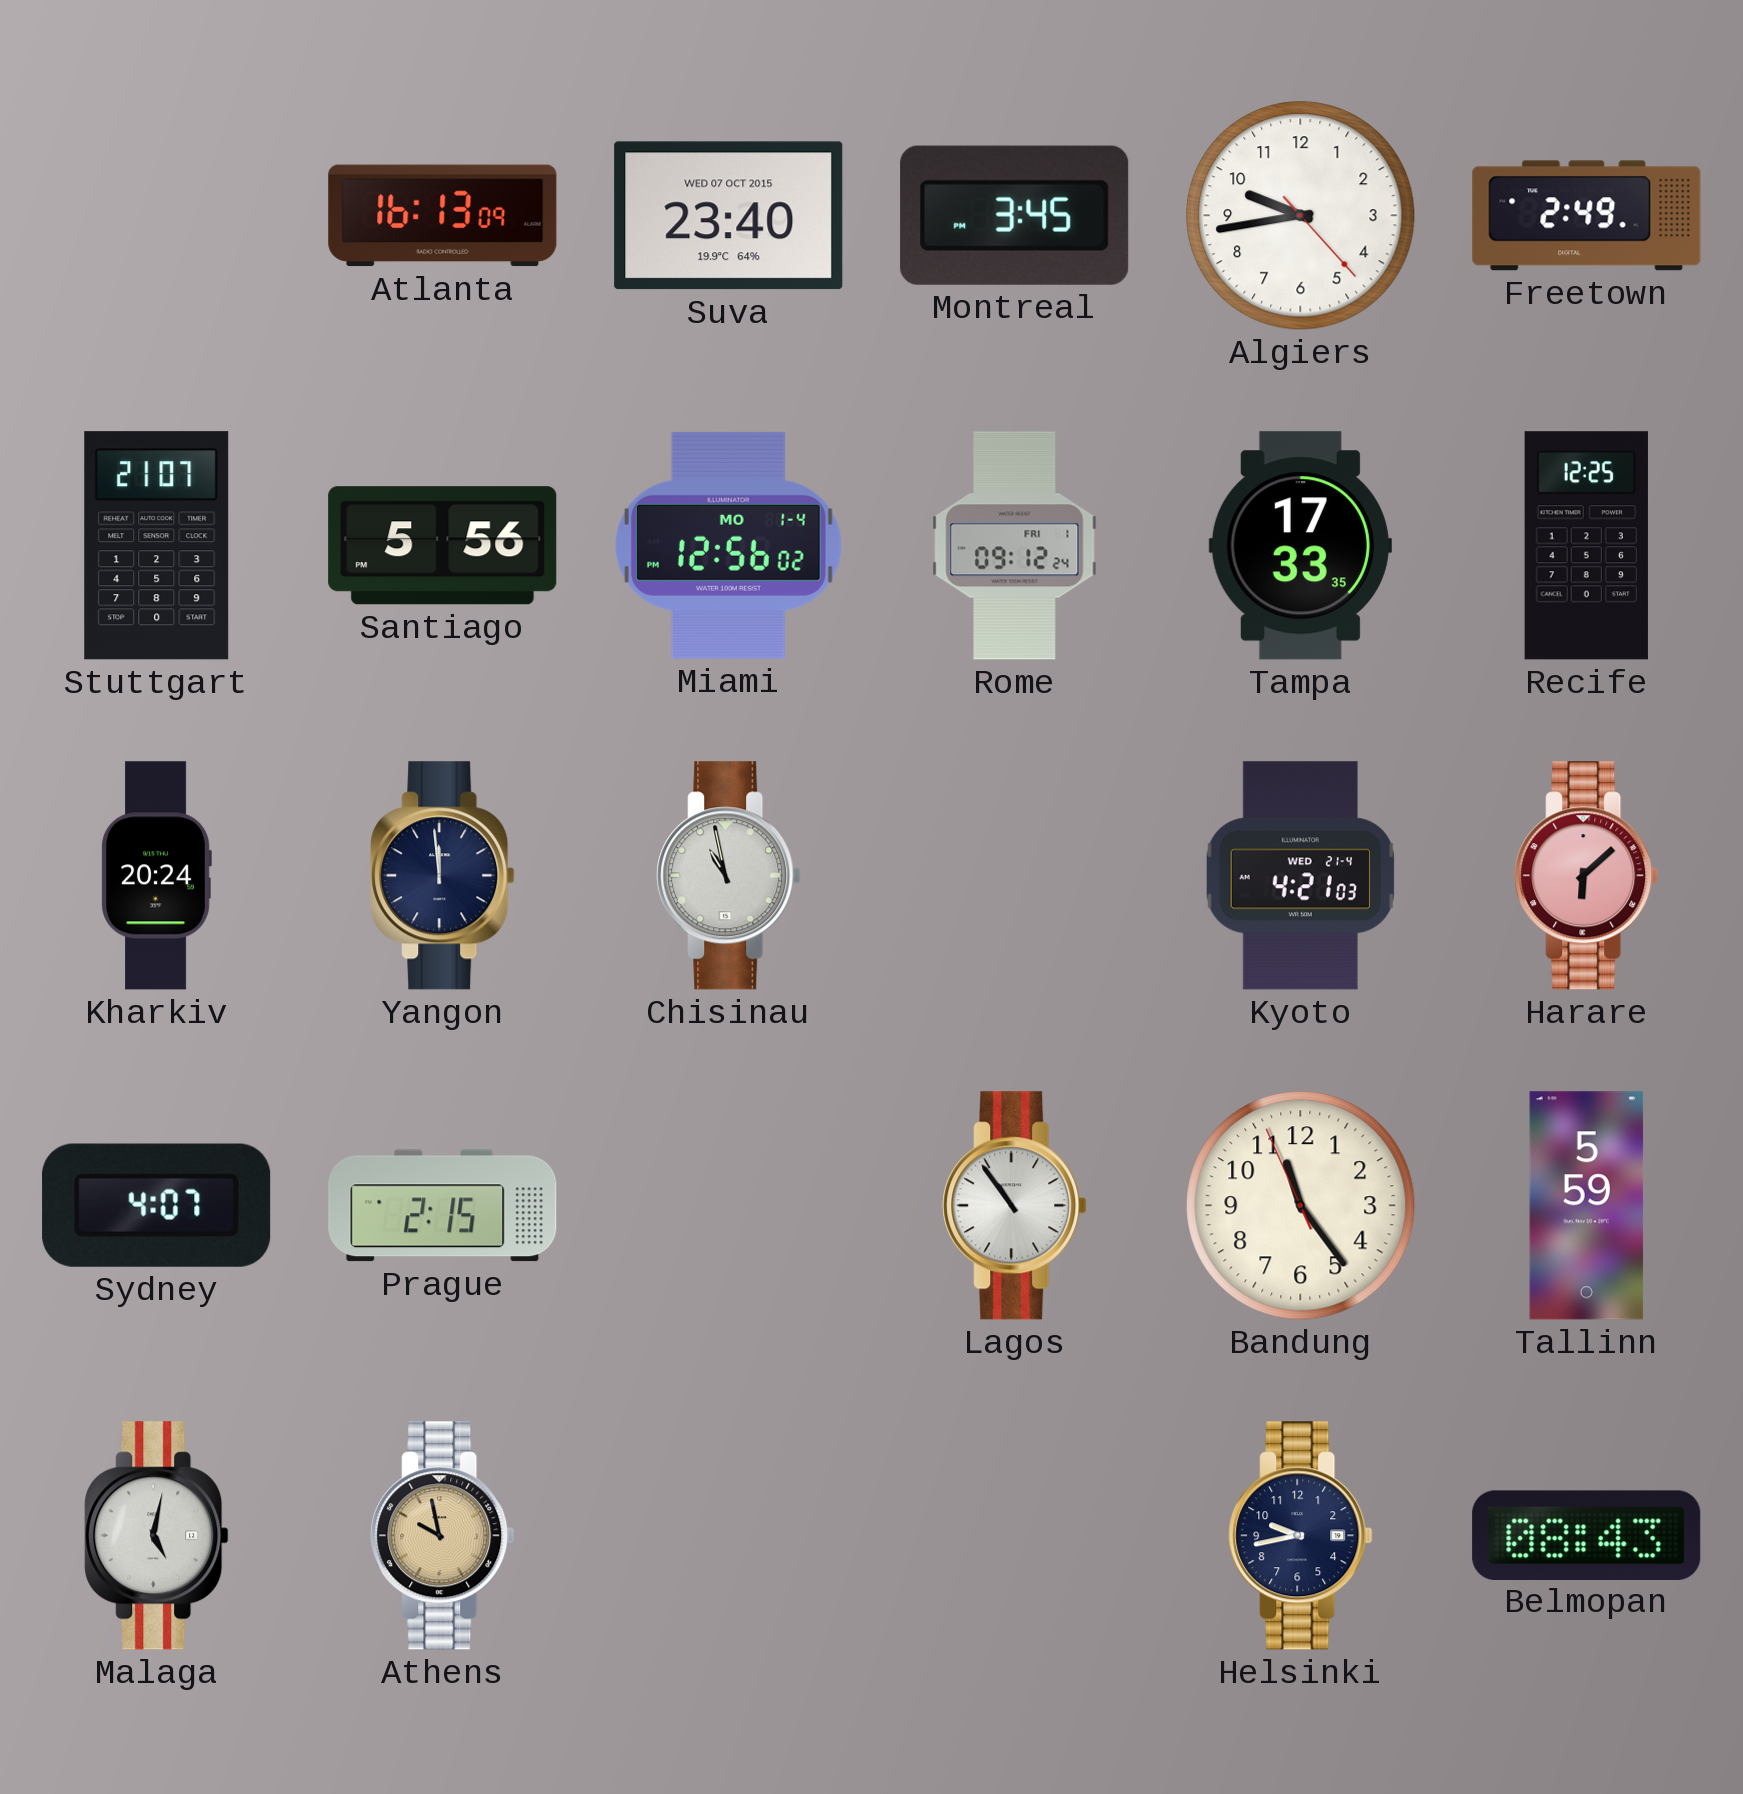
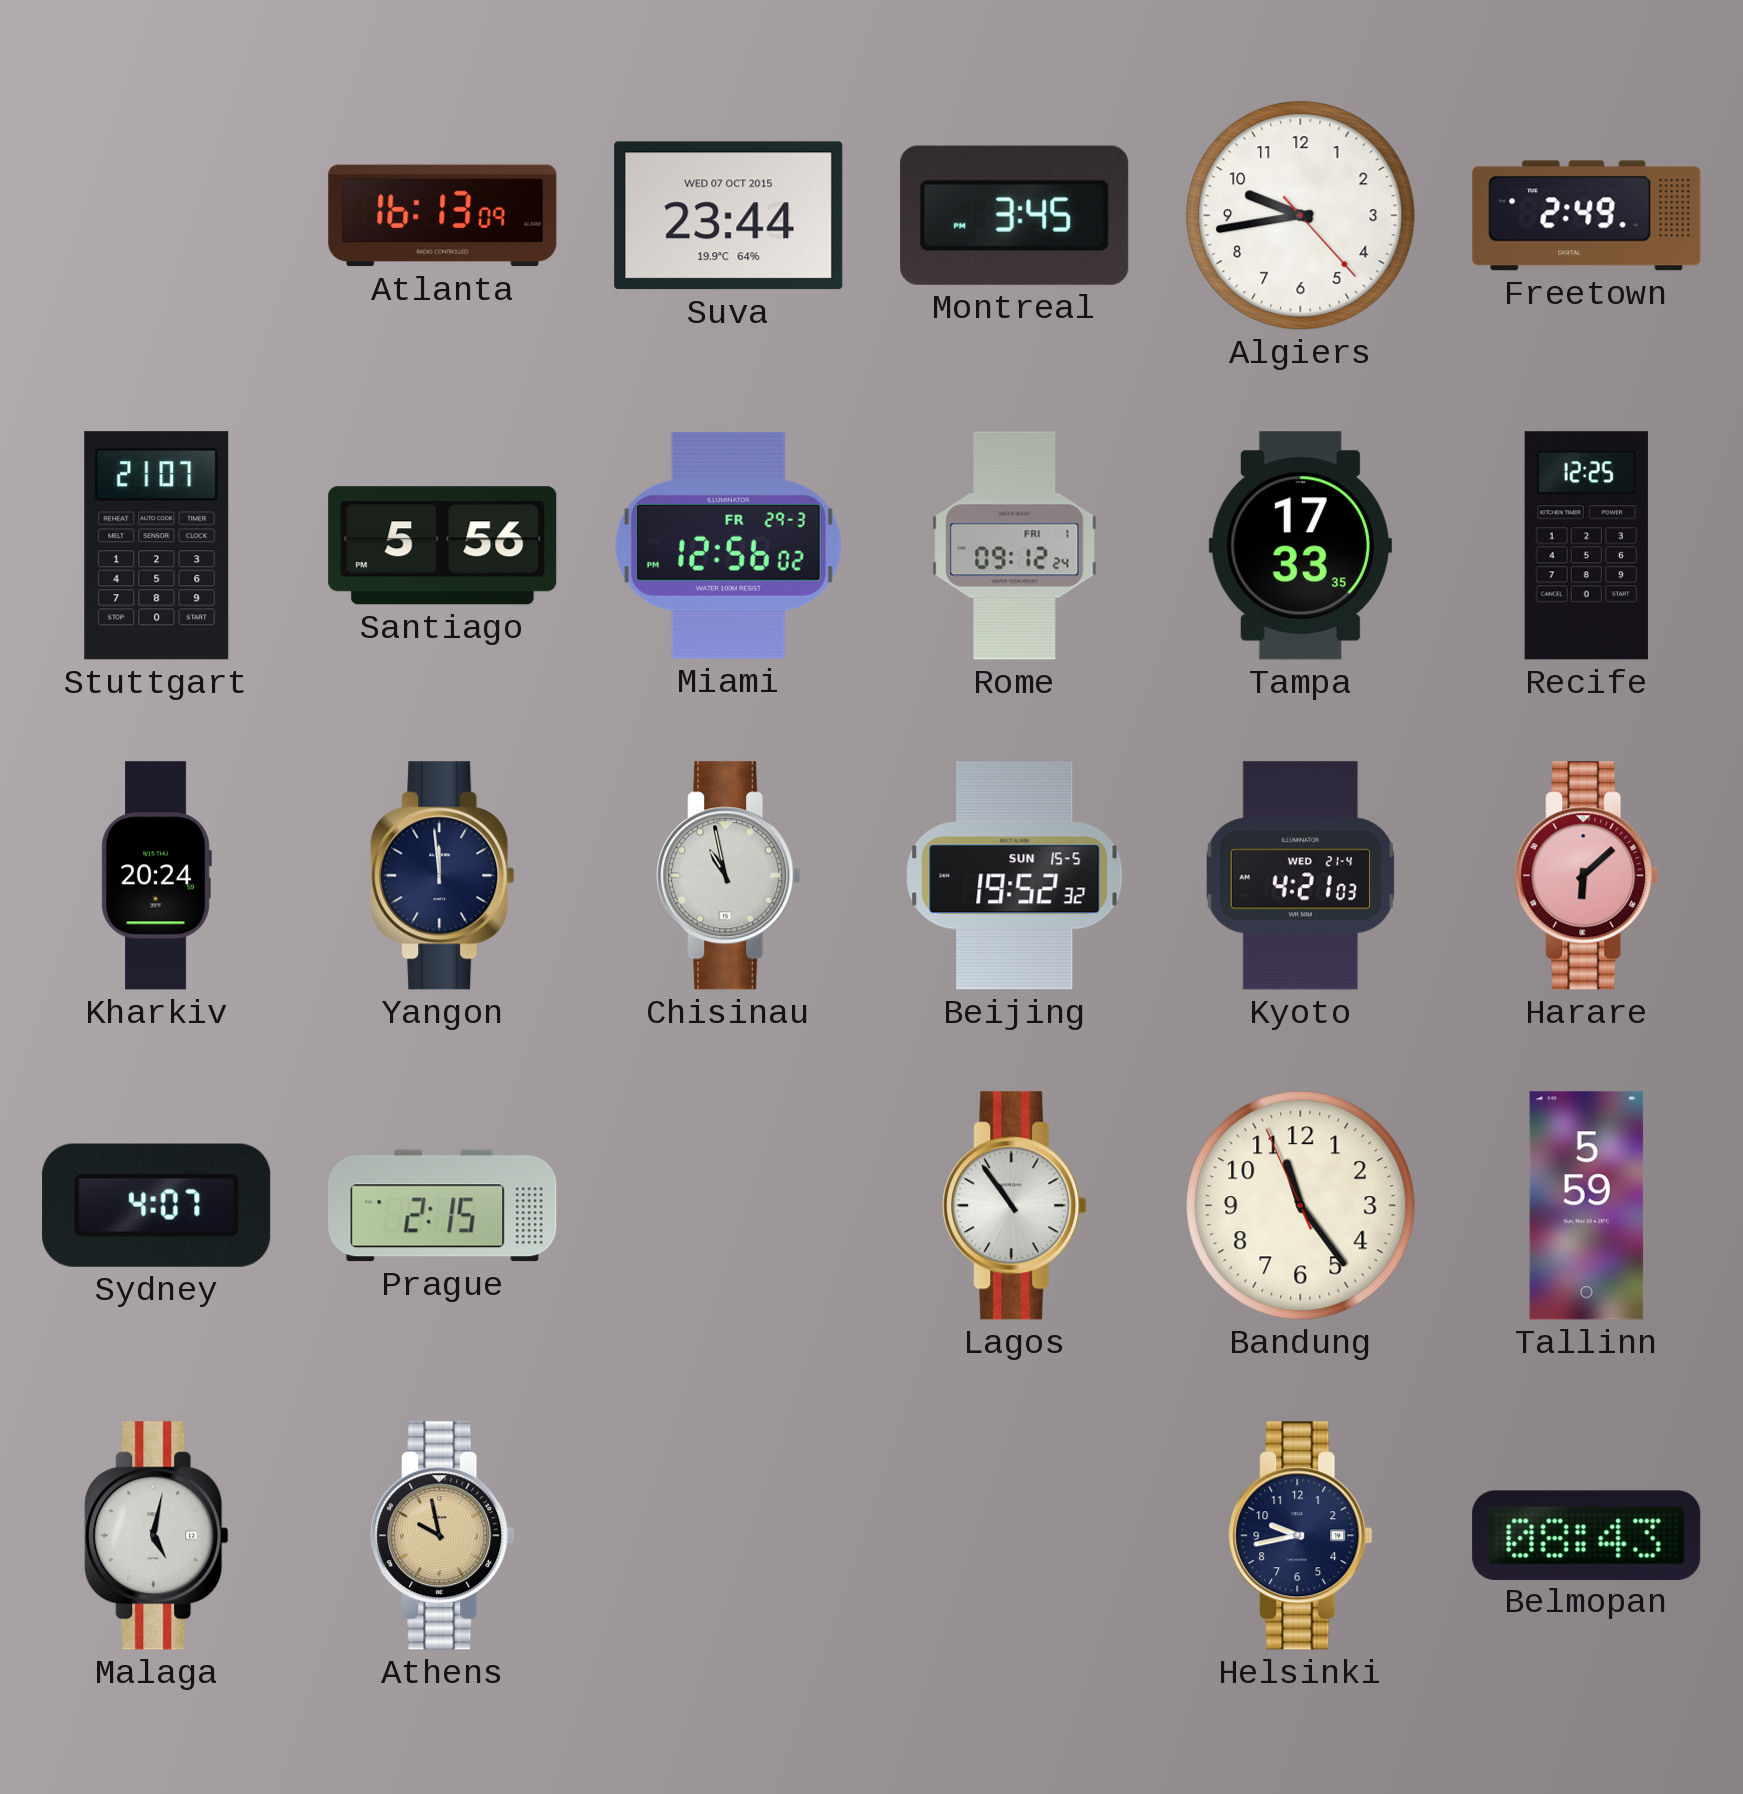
Suva: 23:40 -> 23:44
Miami date: MO 1-4 -> FR 29-3
Beijing: none -> 19:52
